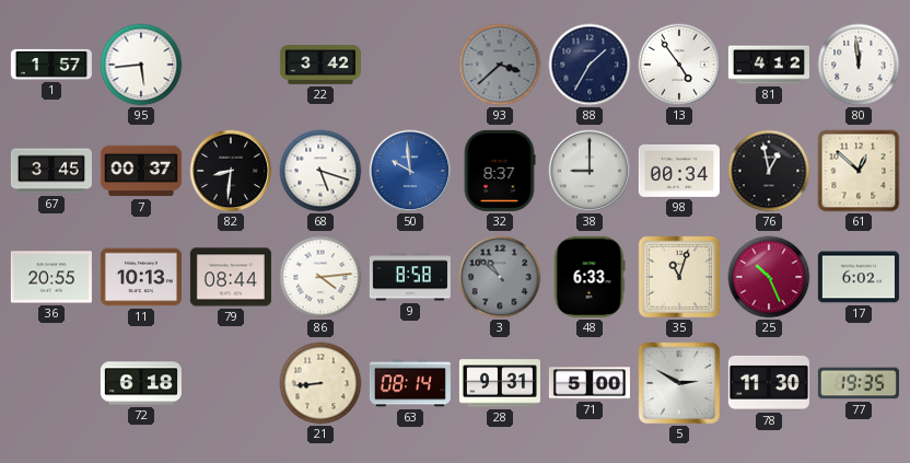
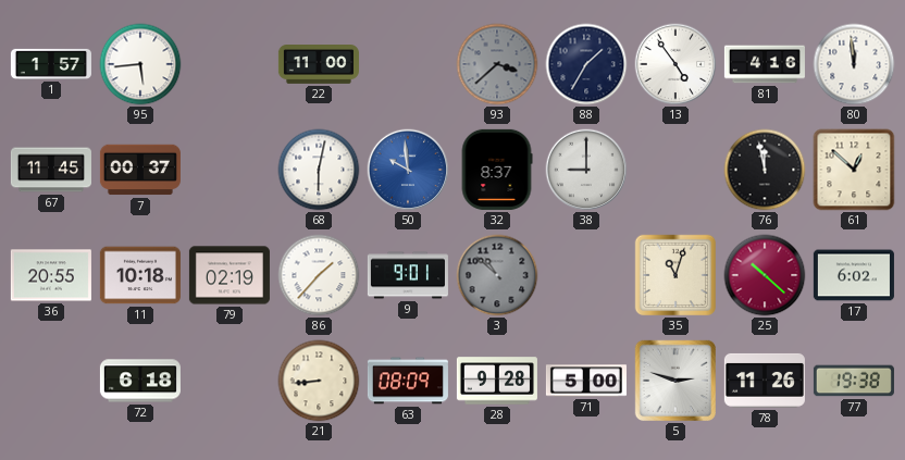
22: 3:42 -> 11:00
81: 4:12 -> 4:16
67: 3:45 -> 11:45
82: 8:31 -> none
68: 5:18 -> 6:02
98: 00:34 -> none
76: 12:58 -> 11:58
11: 10:13 -> 10:18
79: 08:44 -> 02:19
86: 4:14 -> 1:37
9: 8:58 -> 9:01
48: 6:33 -> none
25: 10:26 -> 10:22
63: 08:14 -> 08:09
28: 9:31 -> 9:28
5: 2:50 -> 2:48
78: 11:30 -> 11:26
77: 19:35 -> 19:38
